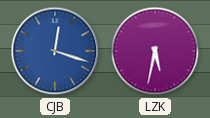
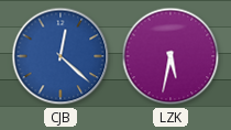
CJB: 12:18 -> 12:22
